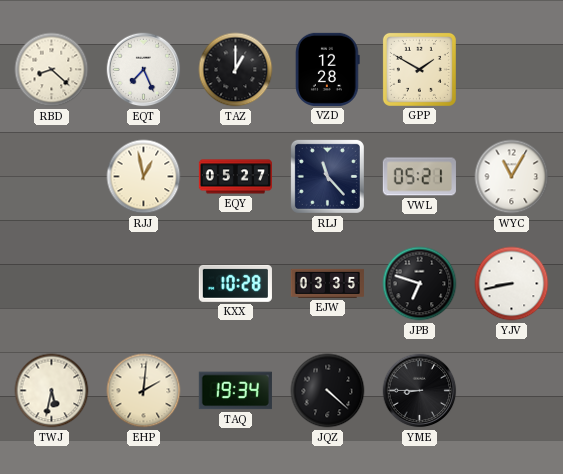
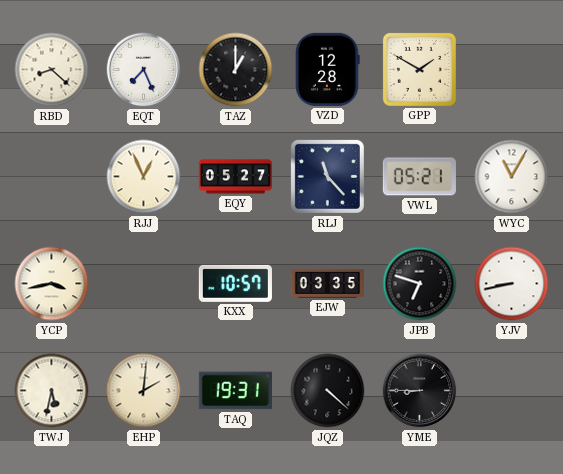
RJJ: 12:58 -> 12:56
YCP: none -> 3:43
KXX: 10:28 -> 10:57
TAQ: 19:34 -> 19:31
